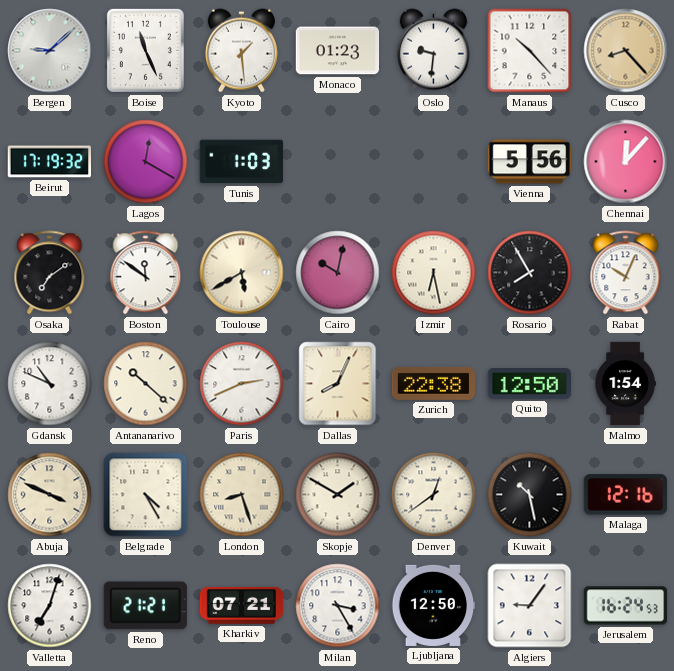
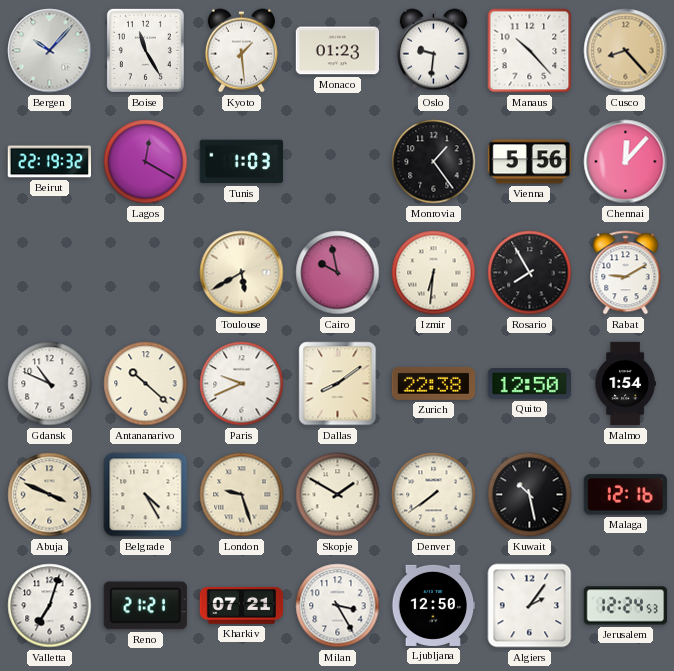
Bergen: 9:08 -> 10:07
Boise: 11:26 -> 11:25
Beirut: 17:19 -> 22:19
Monrovia: none -> 1:24
Osaka: 7:09 -> none
Boston: 11:51 -> none
Cairo: 10:02 -> 9:58
Izmir: 6:28 -> 6:31
Rabat: 10:04 -> 9:10
Paris: 2:41 -> 9:41
Dallas: 8:04 -> 8:09
London: 8:27 -> 9:27
Denver: 12:39 -> 7:39
Algiers: 9:06 -> 2:06
Jerusalem: 16:24 -> 12:24
